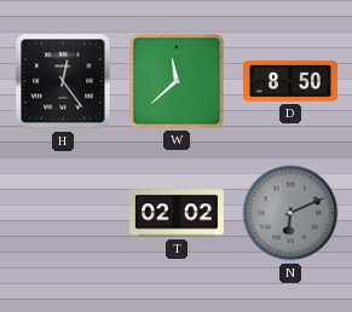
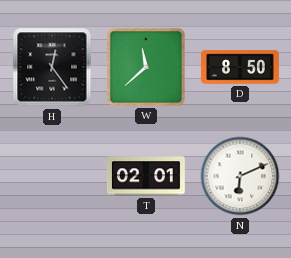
T: 02:02 -> 02:01
N dial: grey -> white
